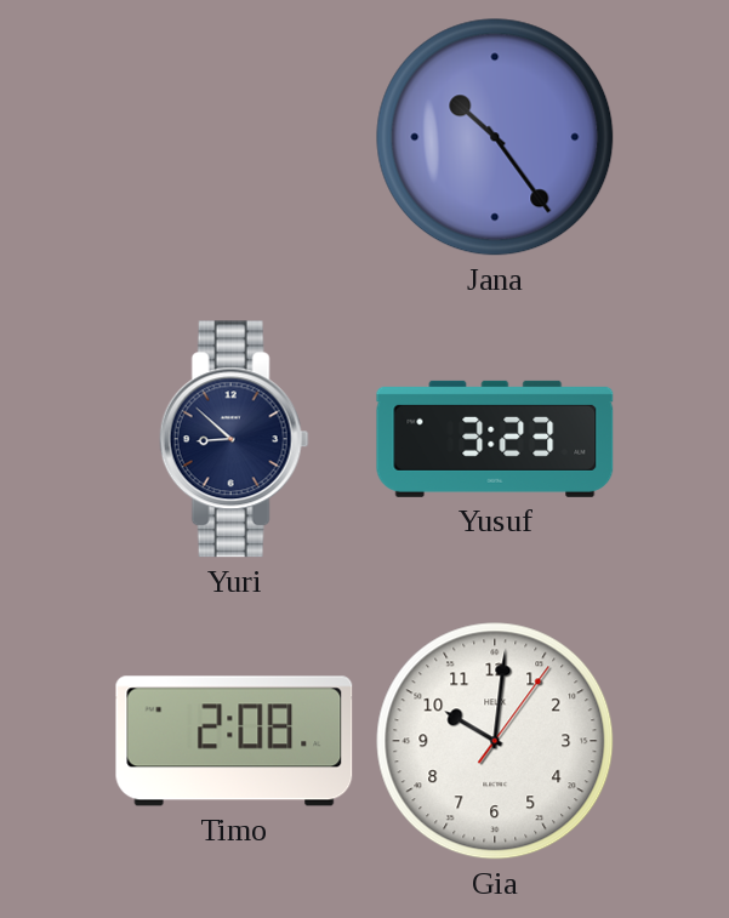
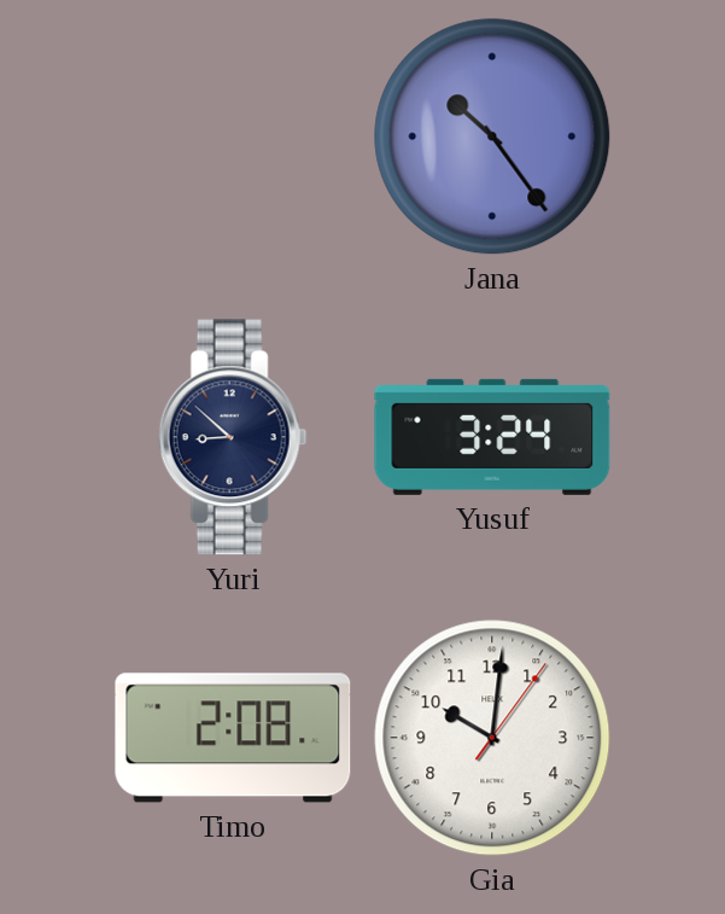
Yusuf: 3:23 -> 3:24
